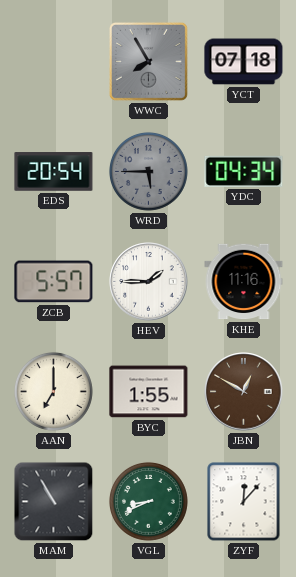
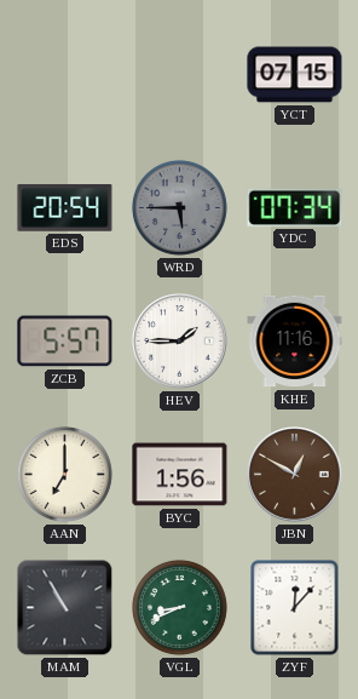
WWC: 7:55 -> none
YCT: 07:18 -> 07:15
YDC: 04:34 -> 07:34
BYC: 1:55 -> 1:56
